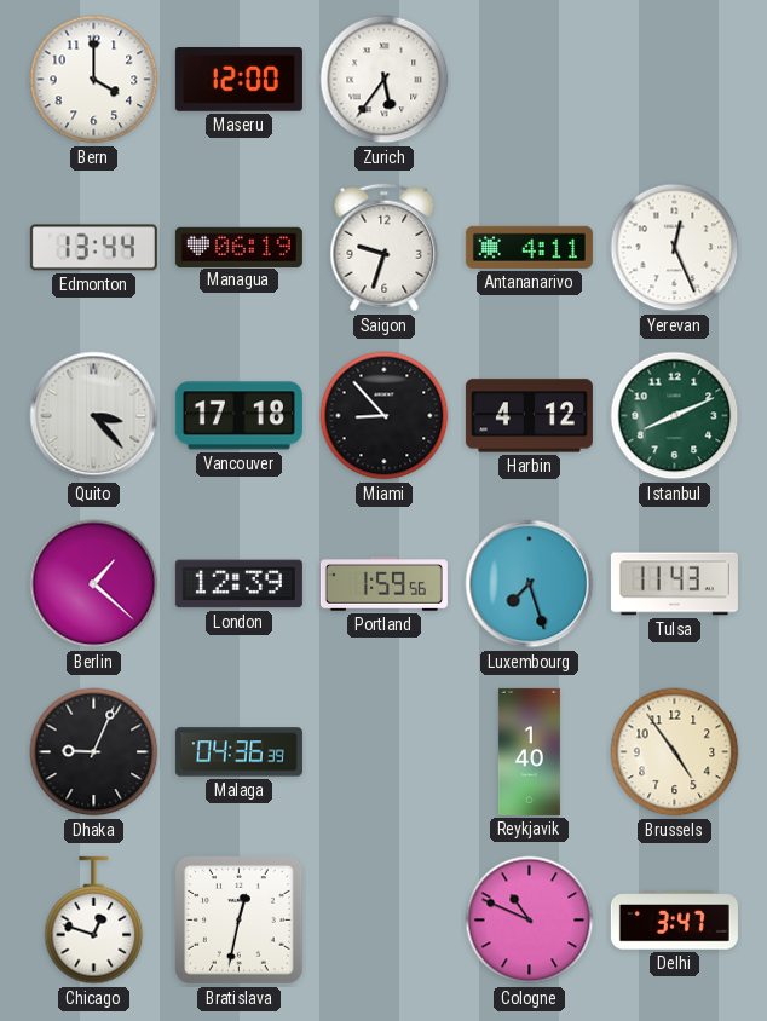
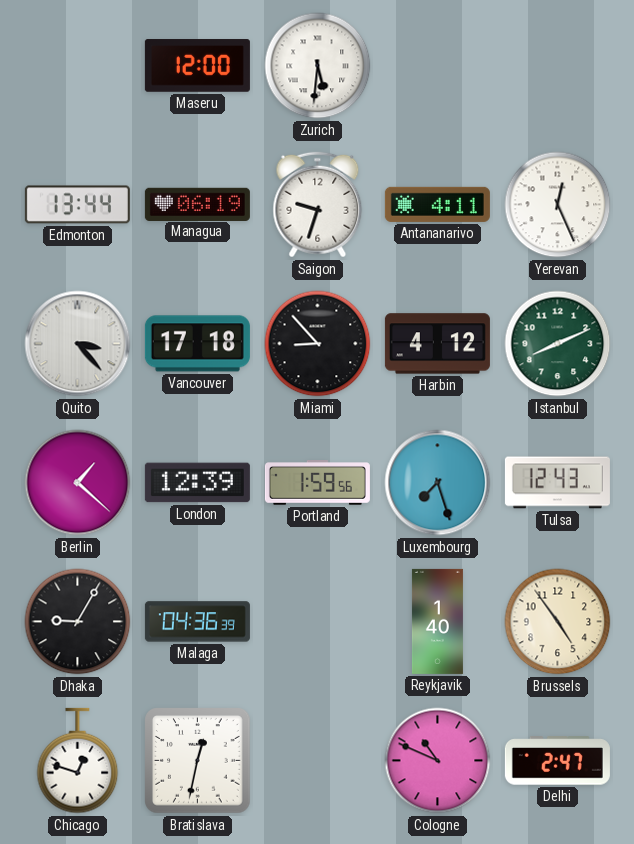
Bern: 4:00 -> none
Zurich: 5:36 -> 5:31
Tulsa: 11:43 -> 12:43
Dhaka: 9:04 -> 9:05
Delhi: 3:47 -> 2:47
